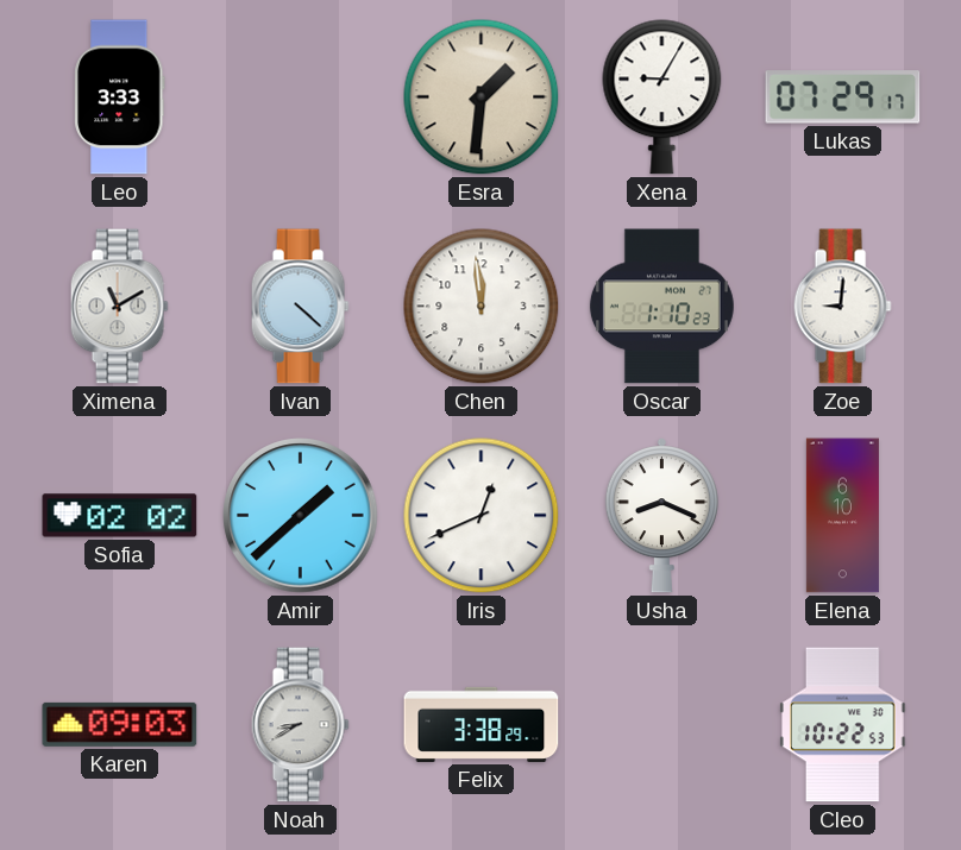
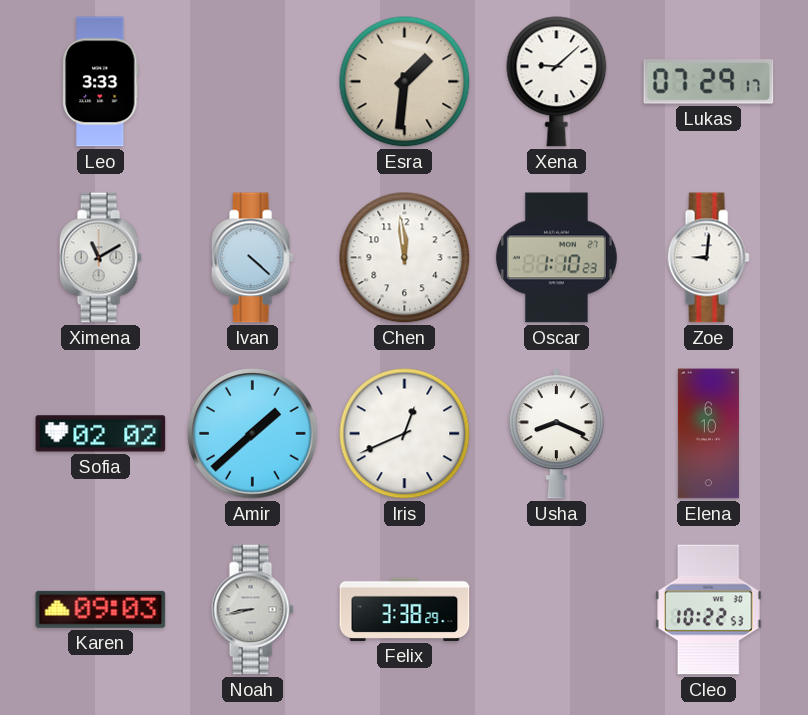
Xena: 9:05 -> 9:08
Noah: 8:40 -> 8:43
